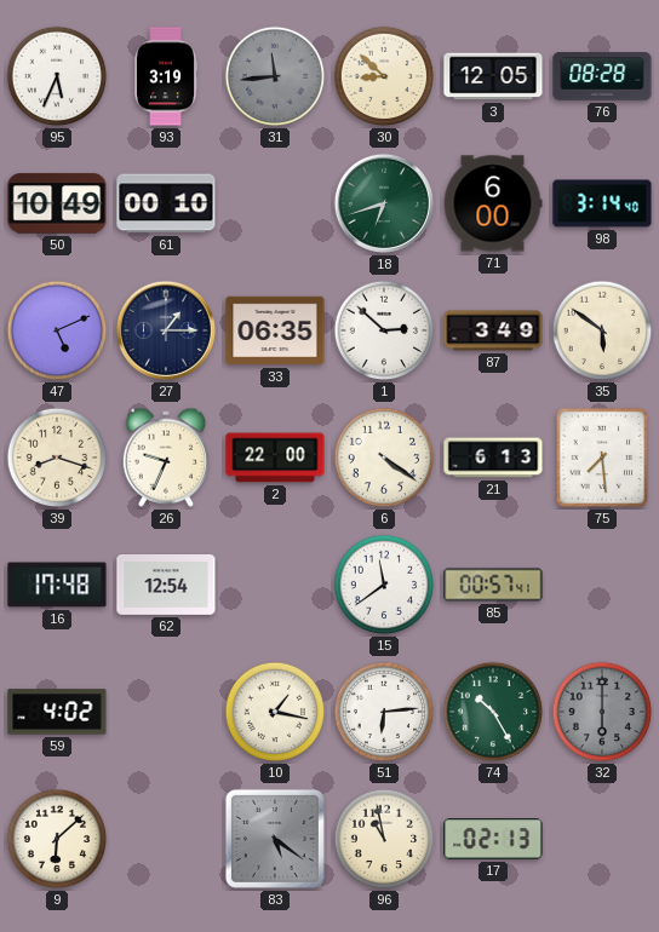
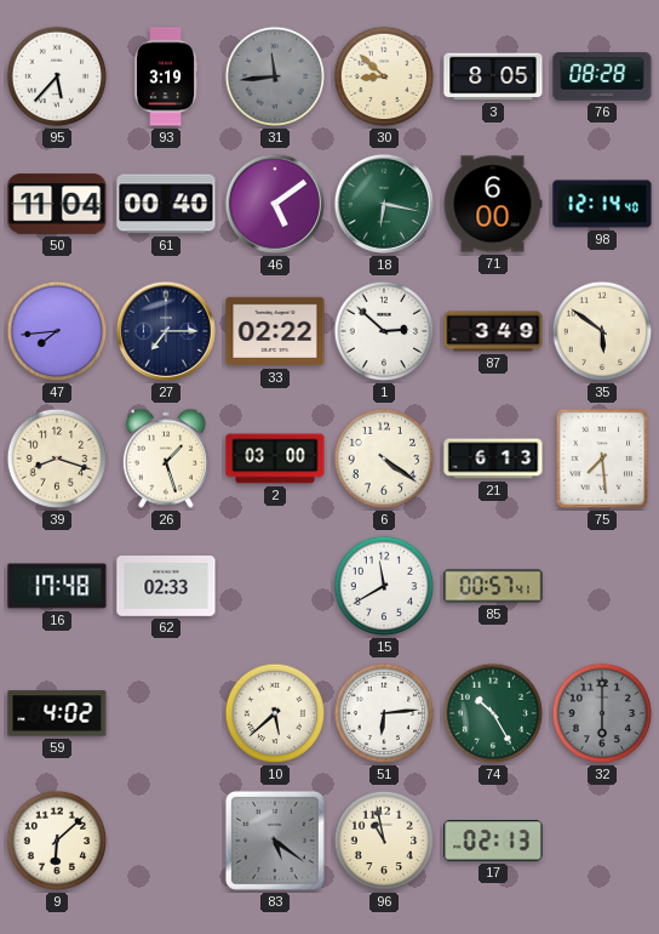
95: 5:34 -> 5:37
3: 12:05 -> 8:05
50: 10:49 -> 11:04
61: 00:10 -> 00:40
46: none -> 5:09
18: 6:42 -> 6:17
98: 3:14 -> 12:14
47: 5:11 -> 7:44
27: 1:15 -> 7:15
33: 06:35 -> 02:22
26: 9:34 -> 1:27
2: 22:00 -> 03:00
62: 12:54 -> 02:33
15: 11:39 -> 11:40
10: 1:17 -> 5:38
